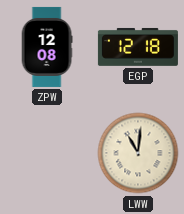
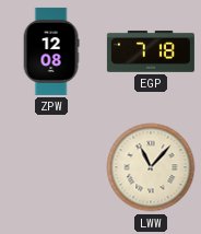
EGP: 12:18 -> 7:18
LWW: 11:01 -> 11:07
